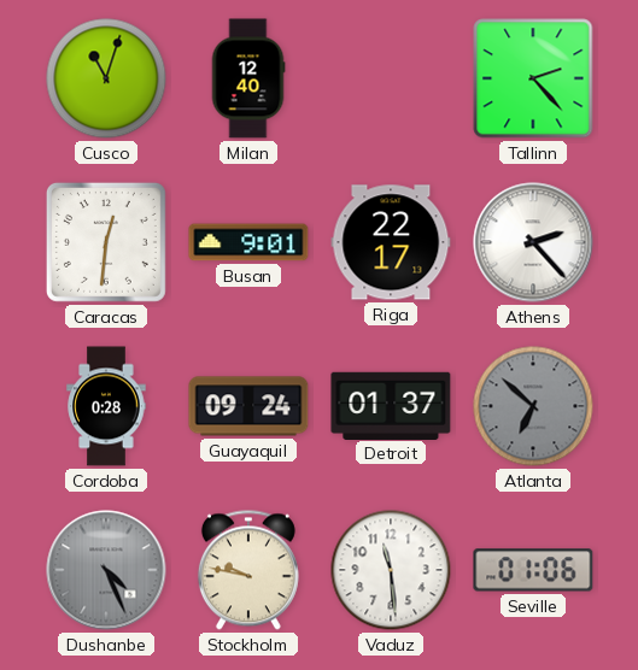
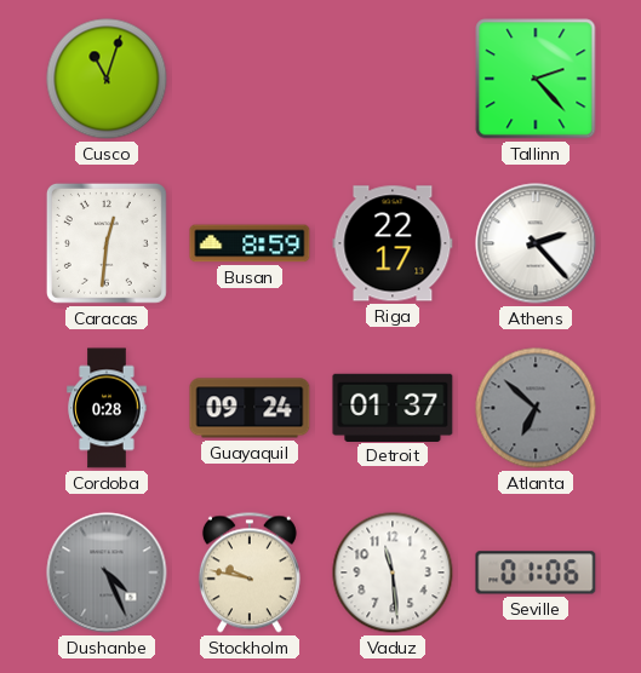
Milan: 12:40 -> none
Busan: 9:01 -> 8:59
